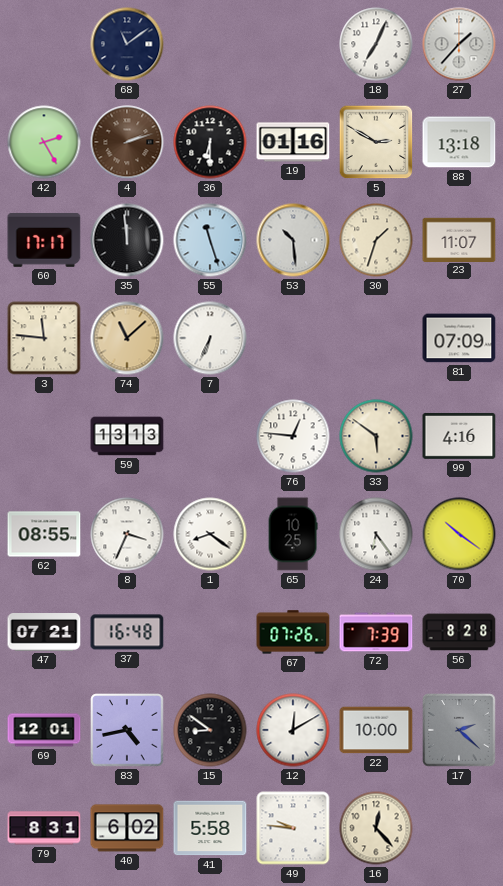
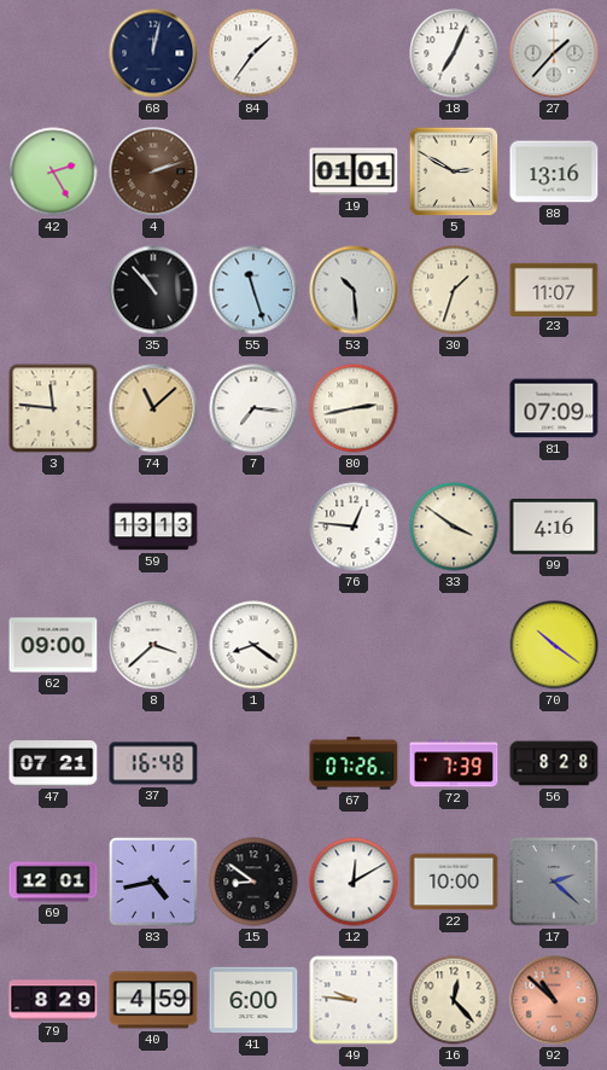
68: 11:09 -> 12:02
84: none -> 1:36
36: 6:30 -> none
19: 01:16 -> 01:01
88: 13:18 -> 13:16
60: 17:17 -> none
35: 11:59 -> 10:53
7: 6:34 -> 7:16
80: none -> 2:43
33: 5:51 -> 3:51
62: 08:55 -> 09:00
8: 3:34 -> 3:38
65: 10:25 -> none
24: 6:24 -> none
79: 8:31 -> 8:29
40: 6:02 -> 4:59
41: 5:58 -> 6:00
92: none -> 10:52
